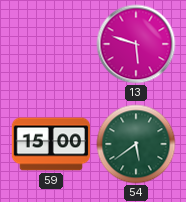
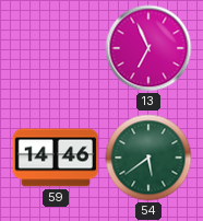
13: 5:48 -> 6:56
59: 15:00 -> 14:46
